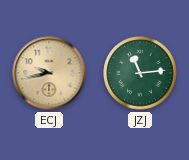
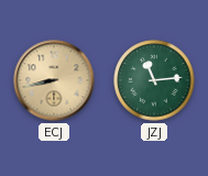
ECJ: 9:43 -> 8:43
